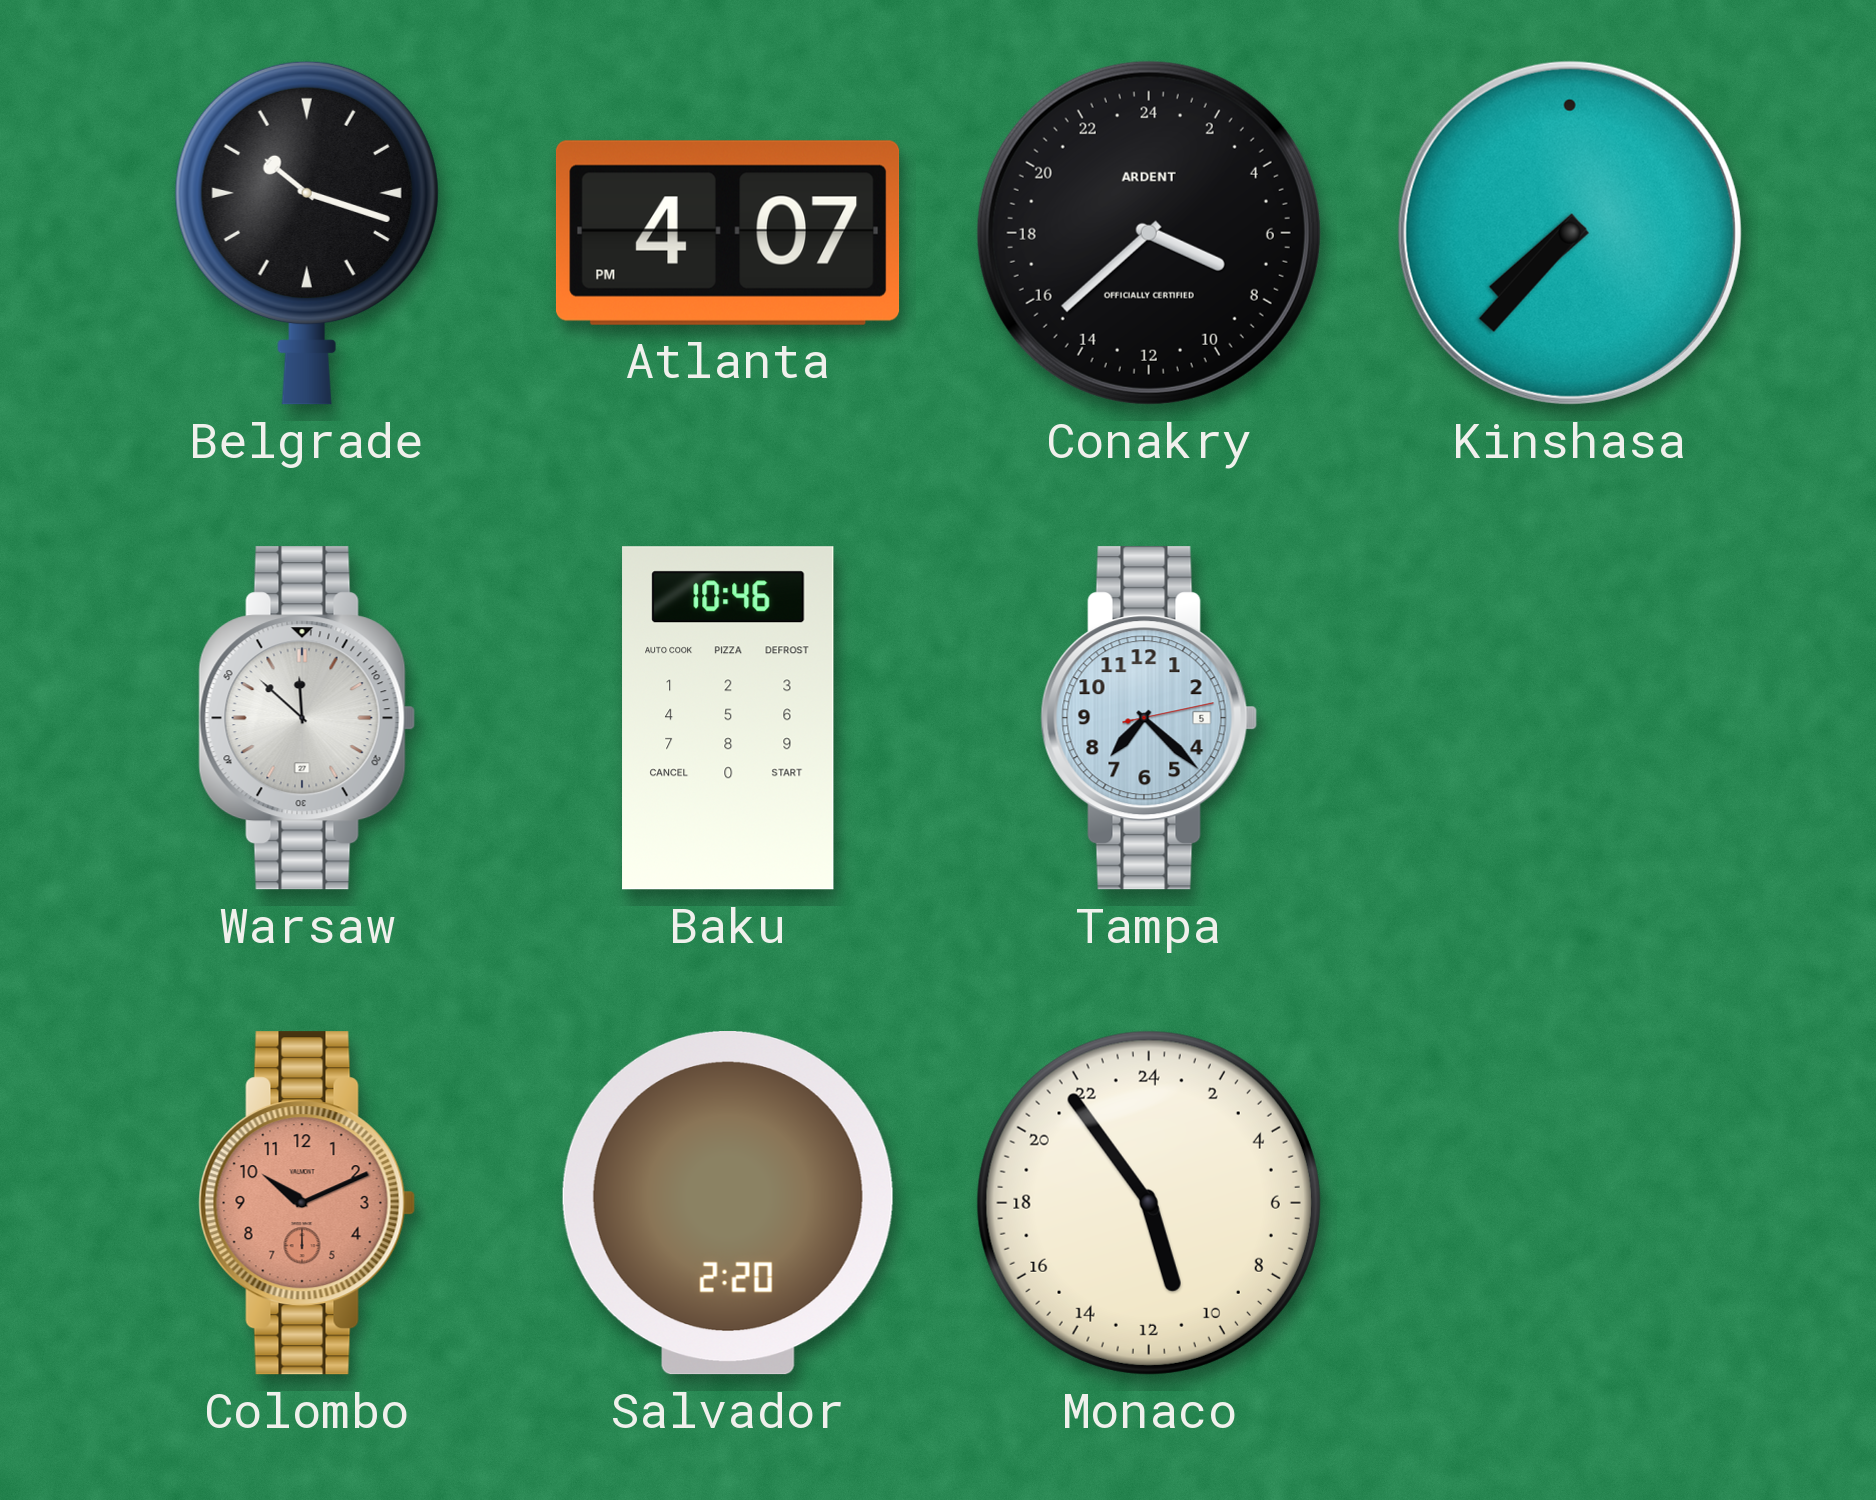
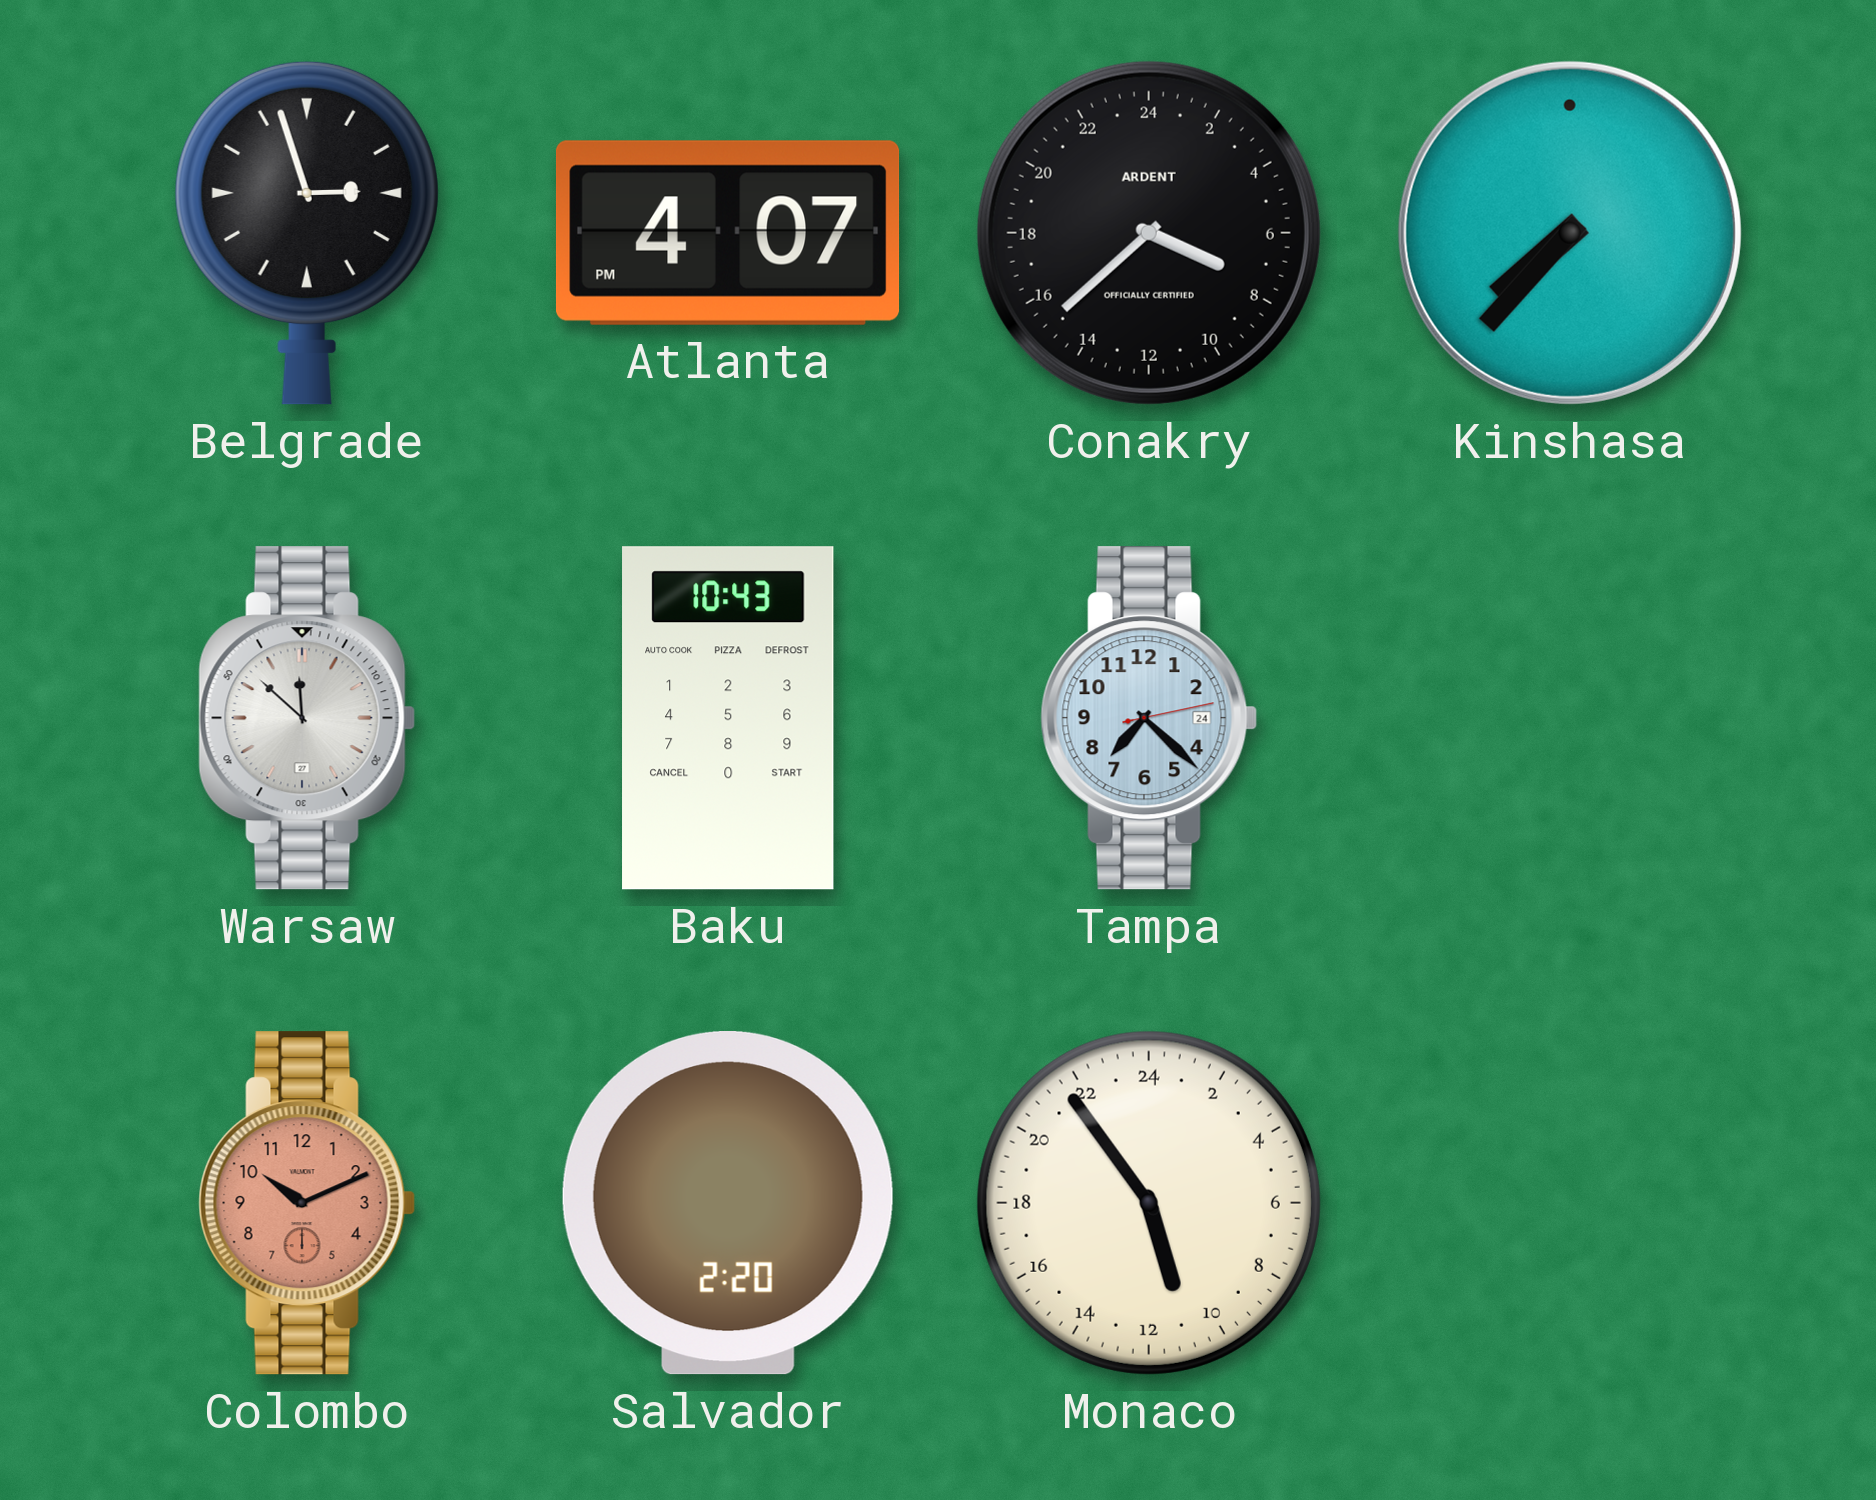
Belgrade: 10:18 -> 2:57
Baku: 10:46 -> 10:43
Tampa date: 5 -> 24
